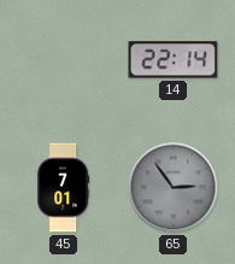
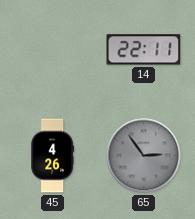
14: 22:14 -> 22:11
45: 7:01 -> 4:26
